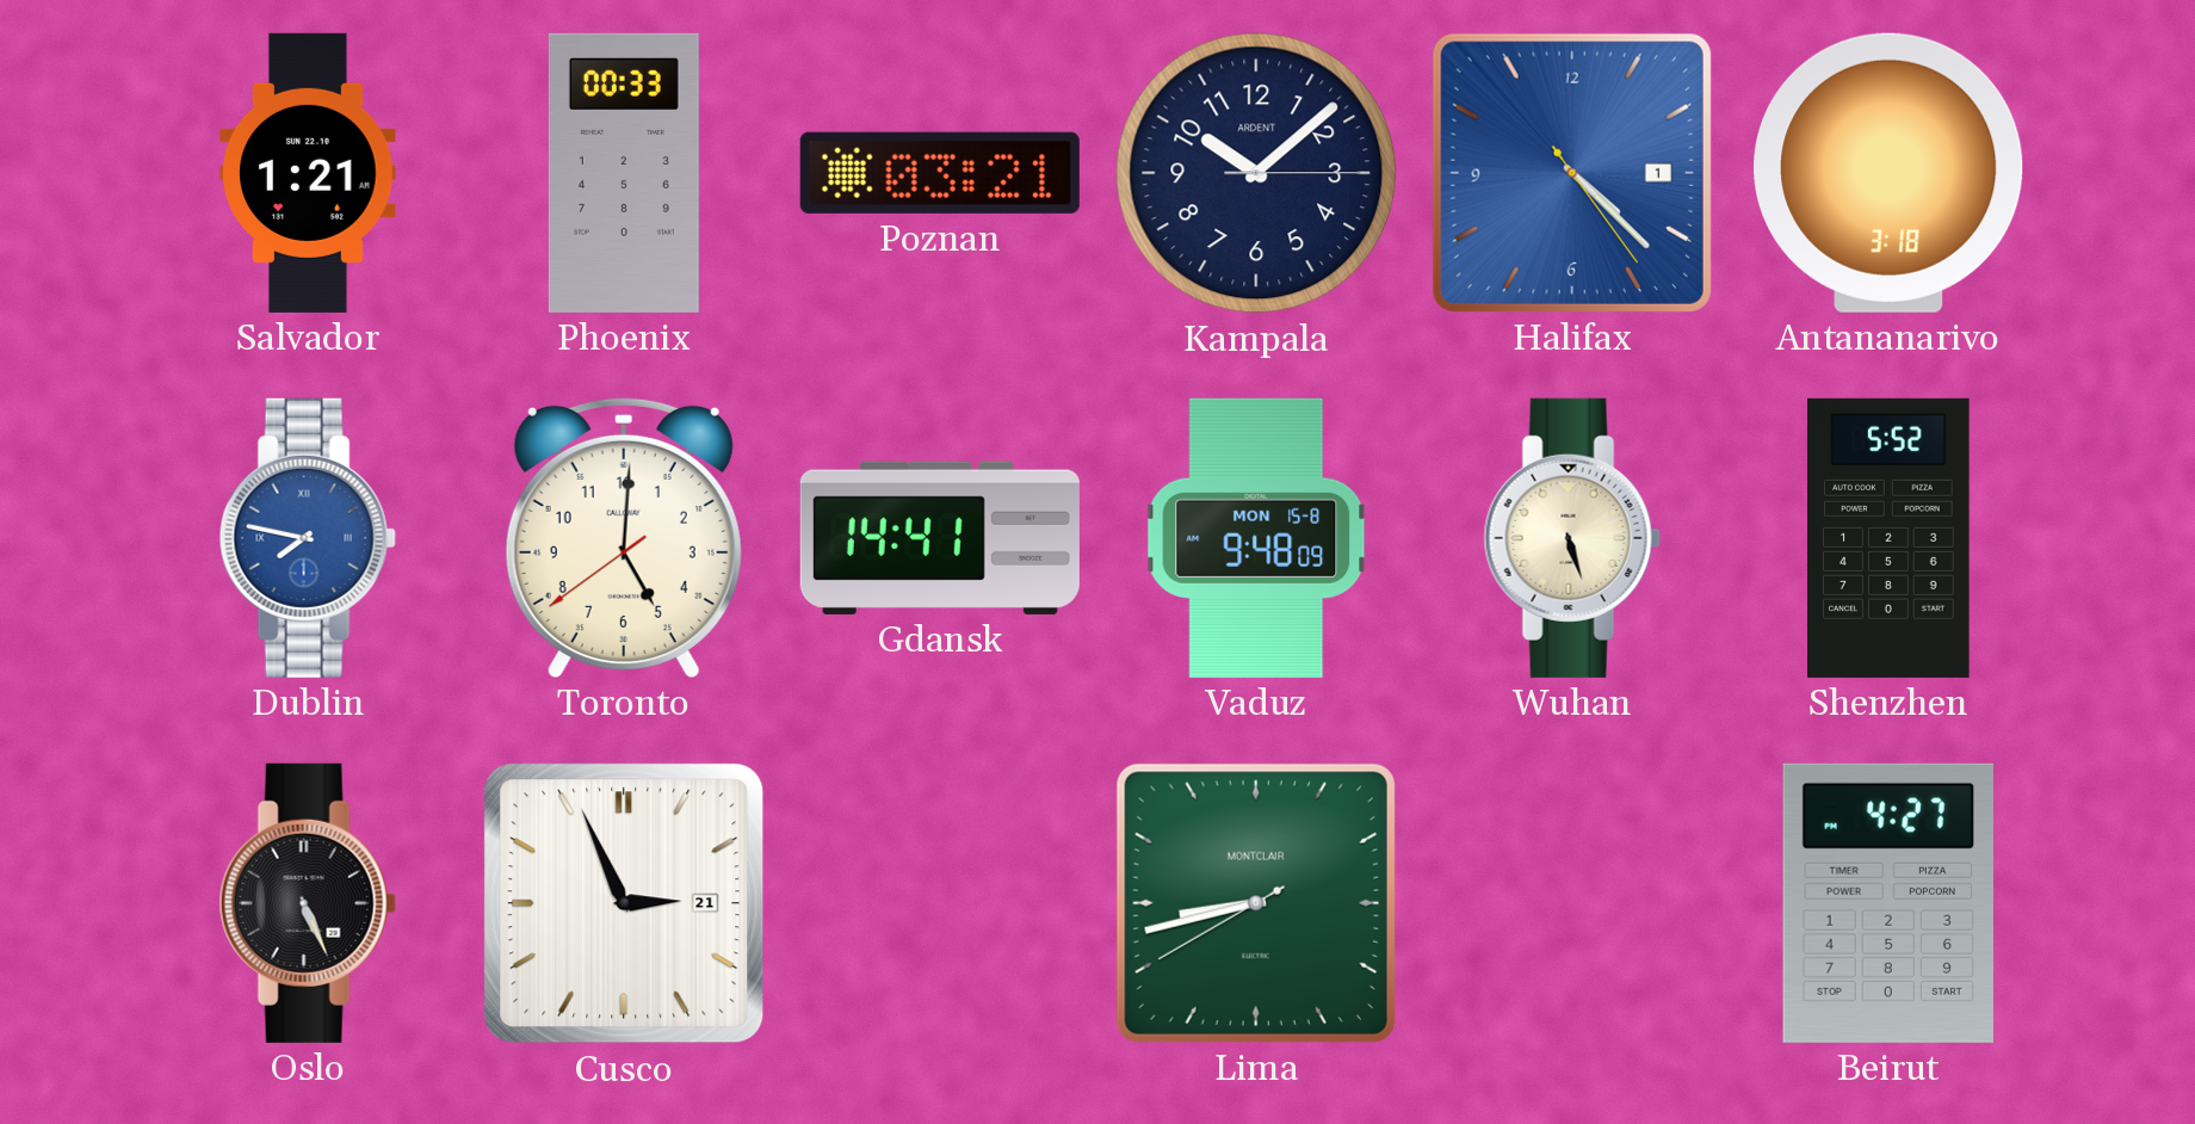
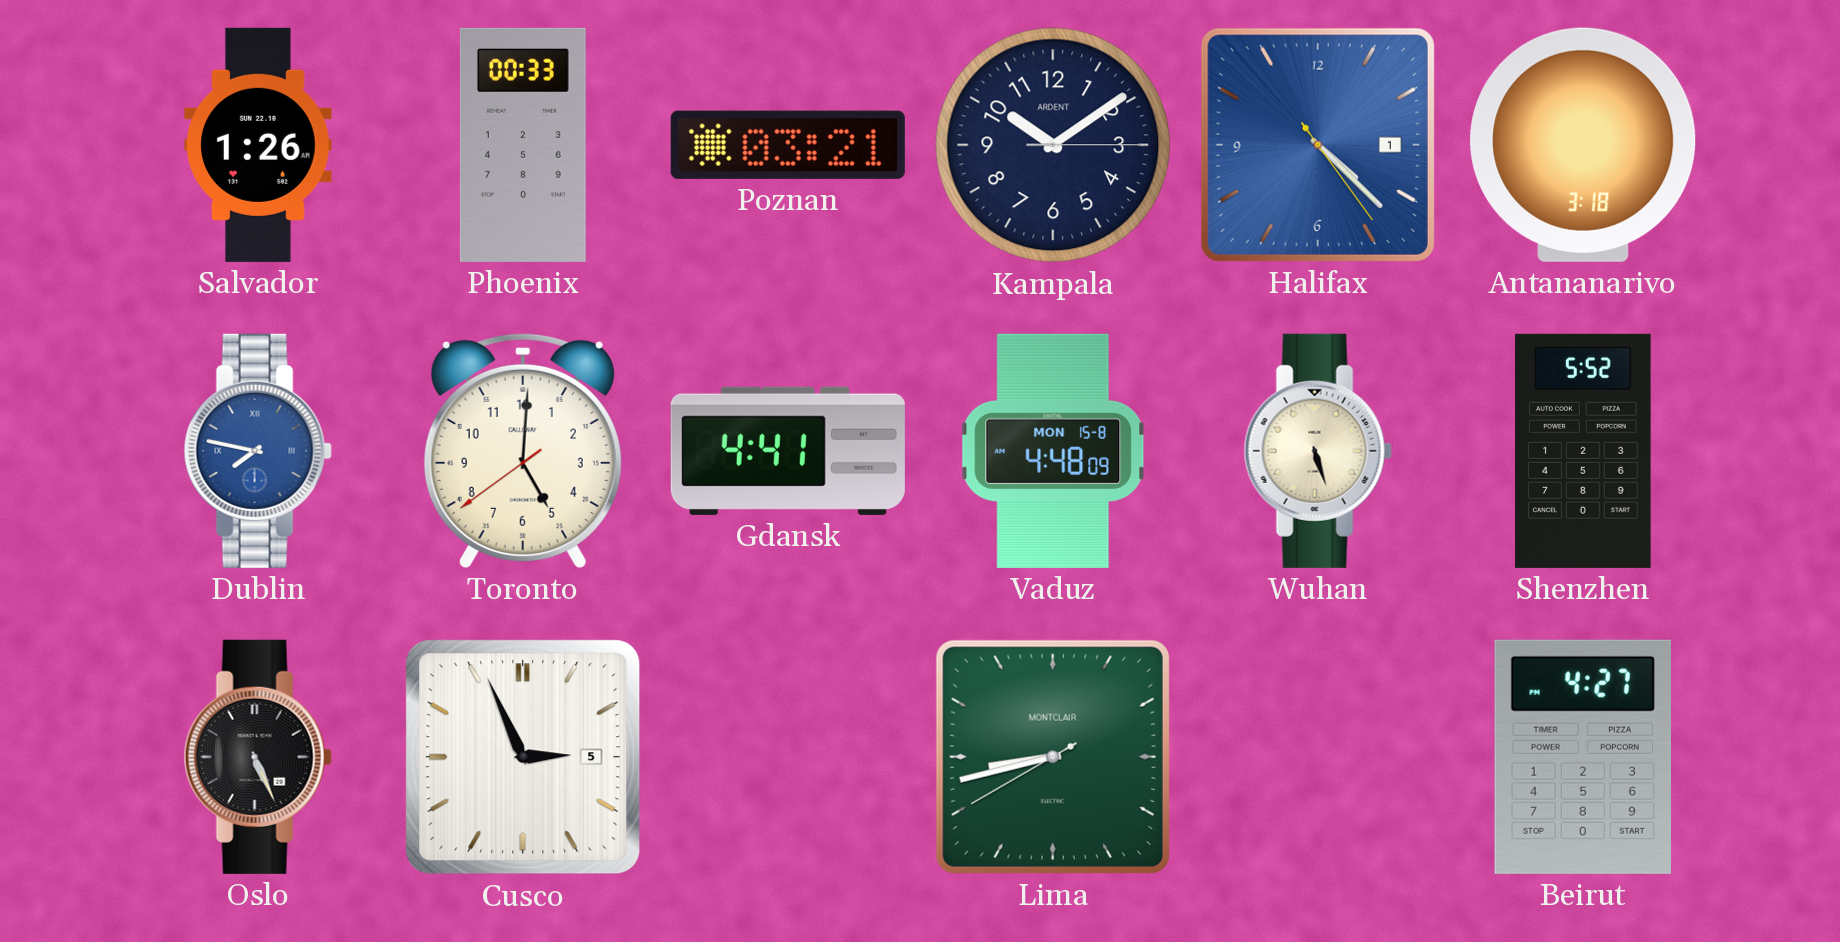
Salvador: 1:21 -> 1:26
Kampala: 10:08 -> 10:09
Gdansk: 14:41 -> 4:41
Vaduz: 9:48 -> 4:48
Cusco date: 21 -> 5
